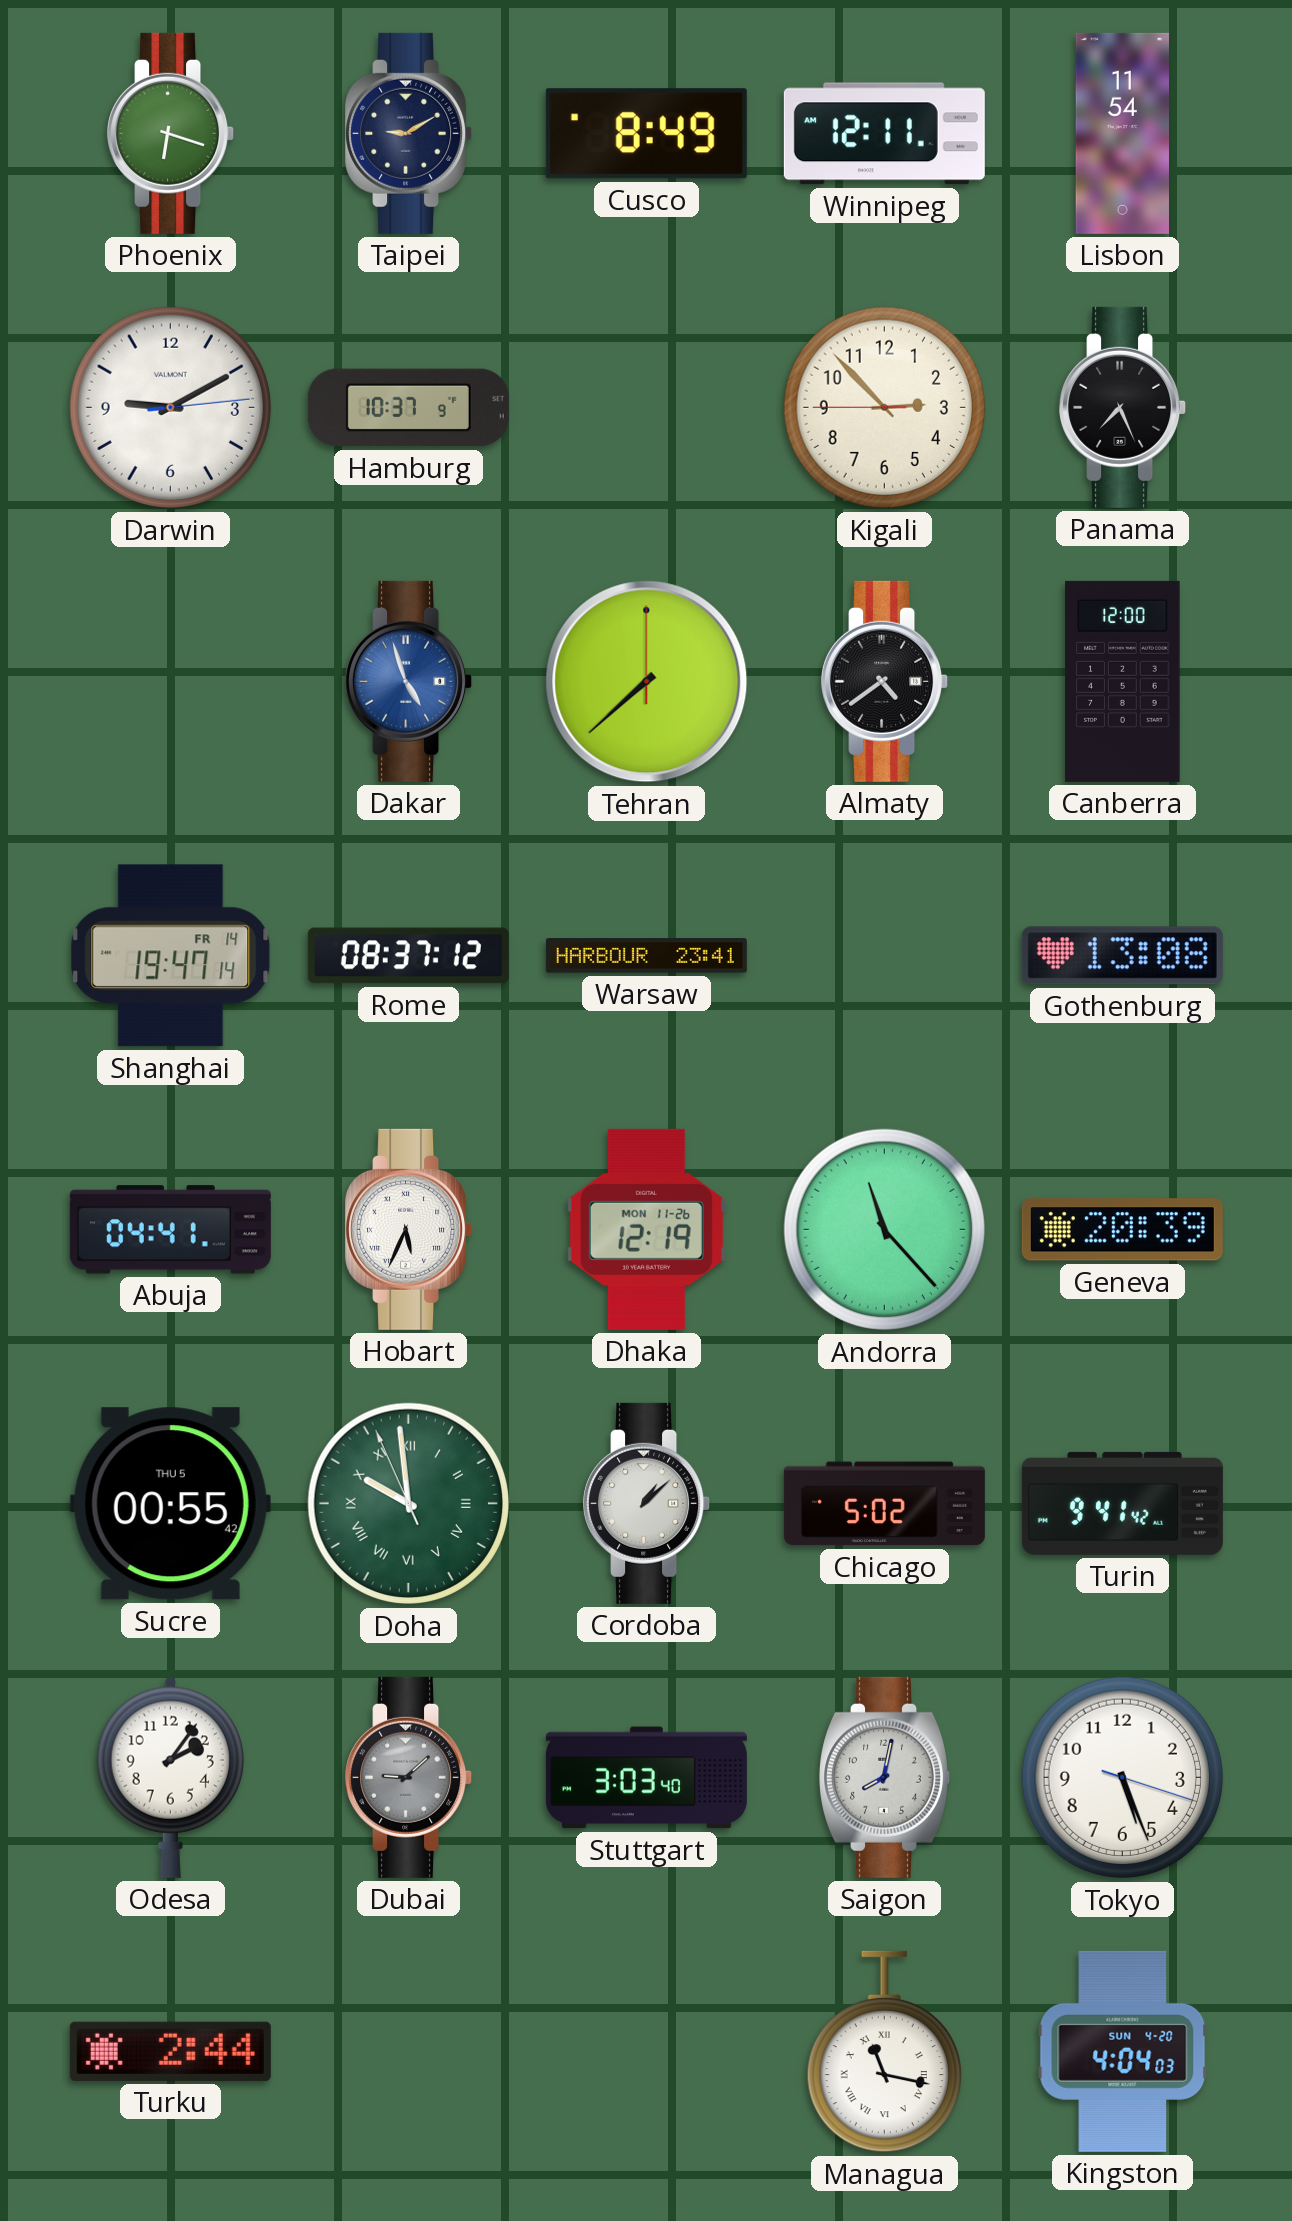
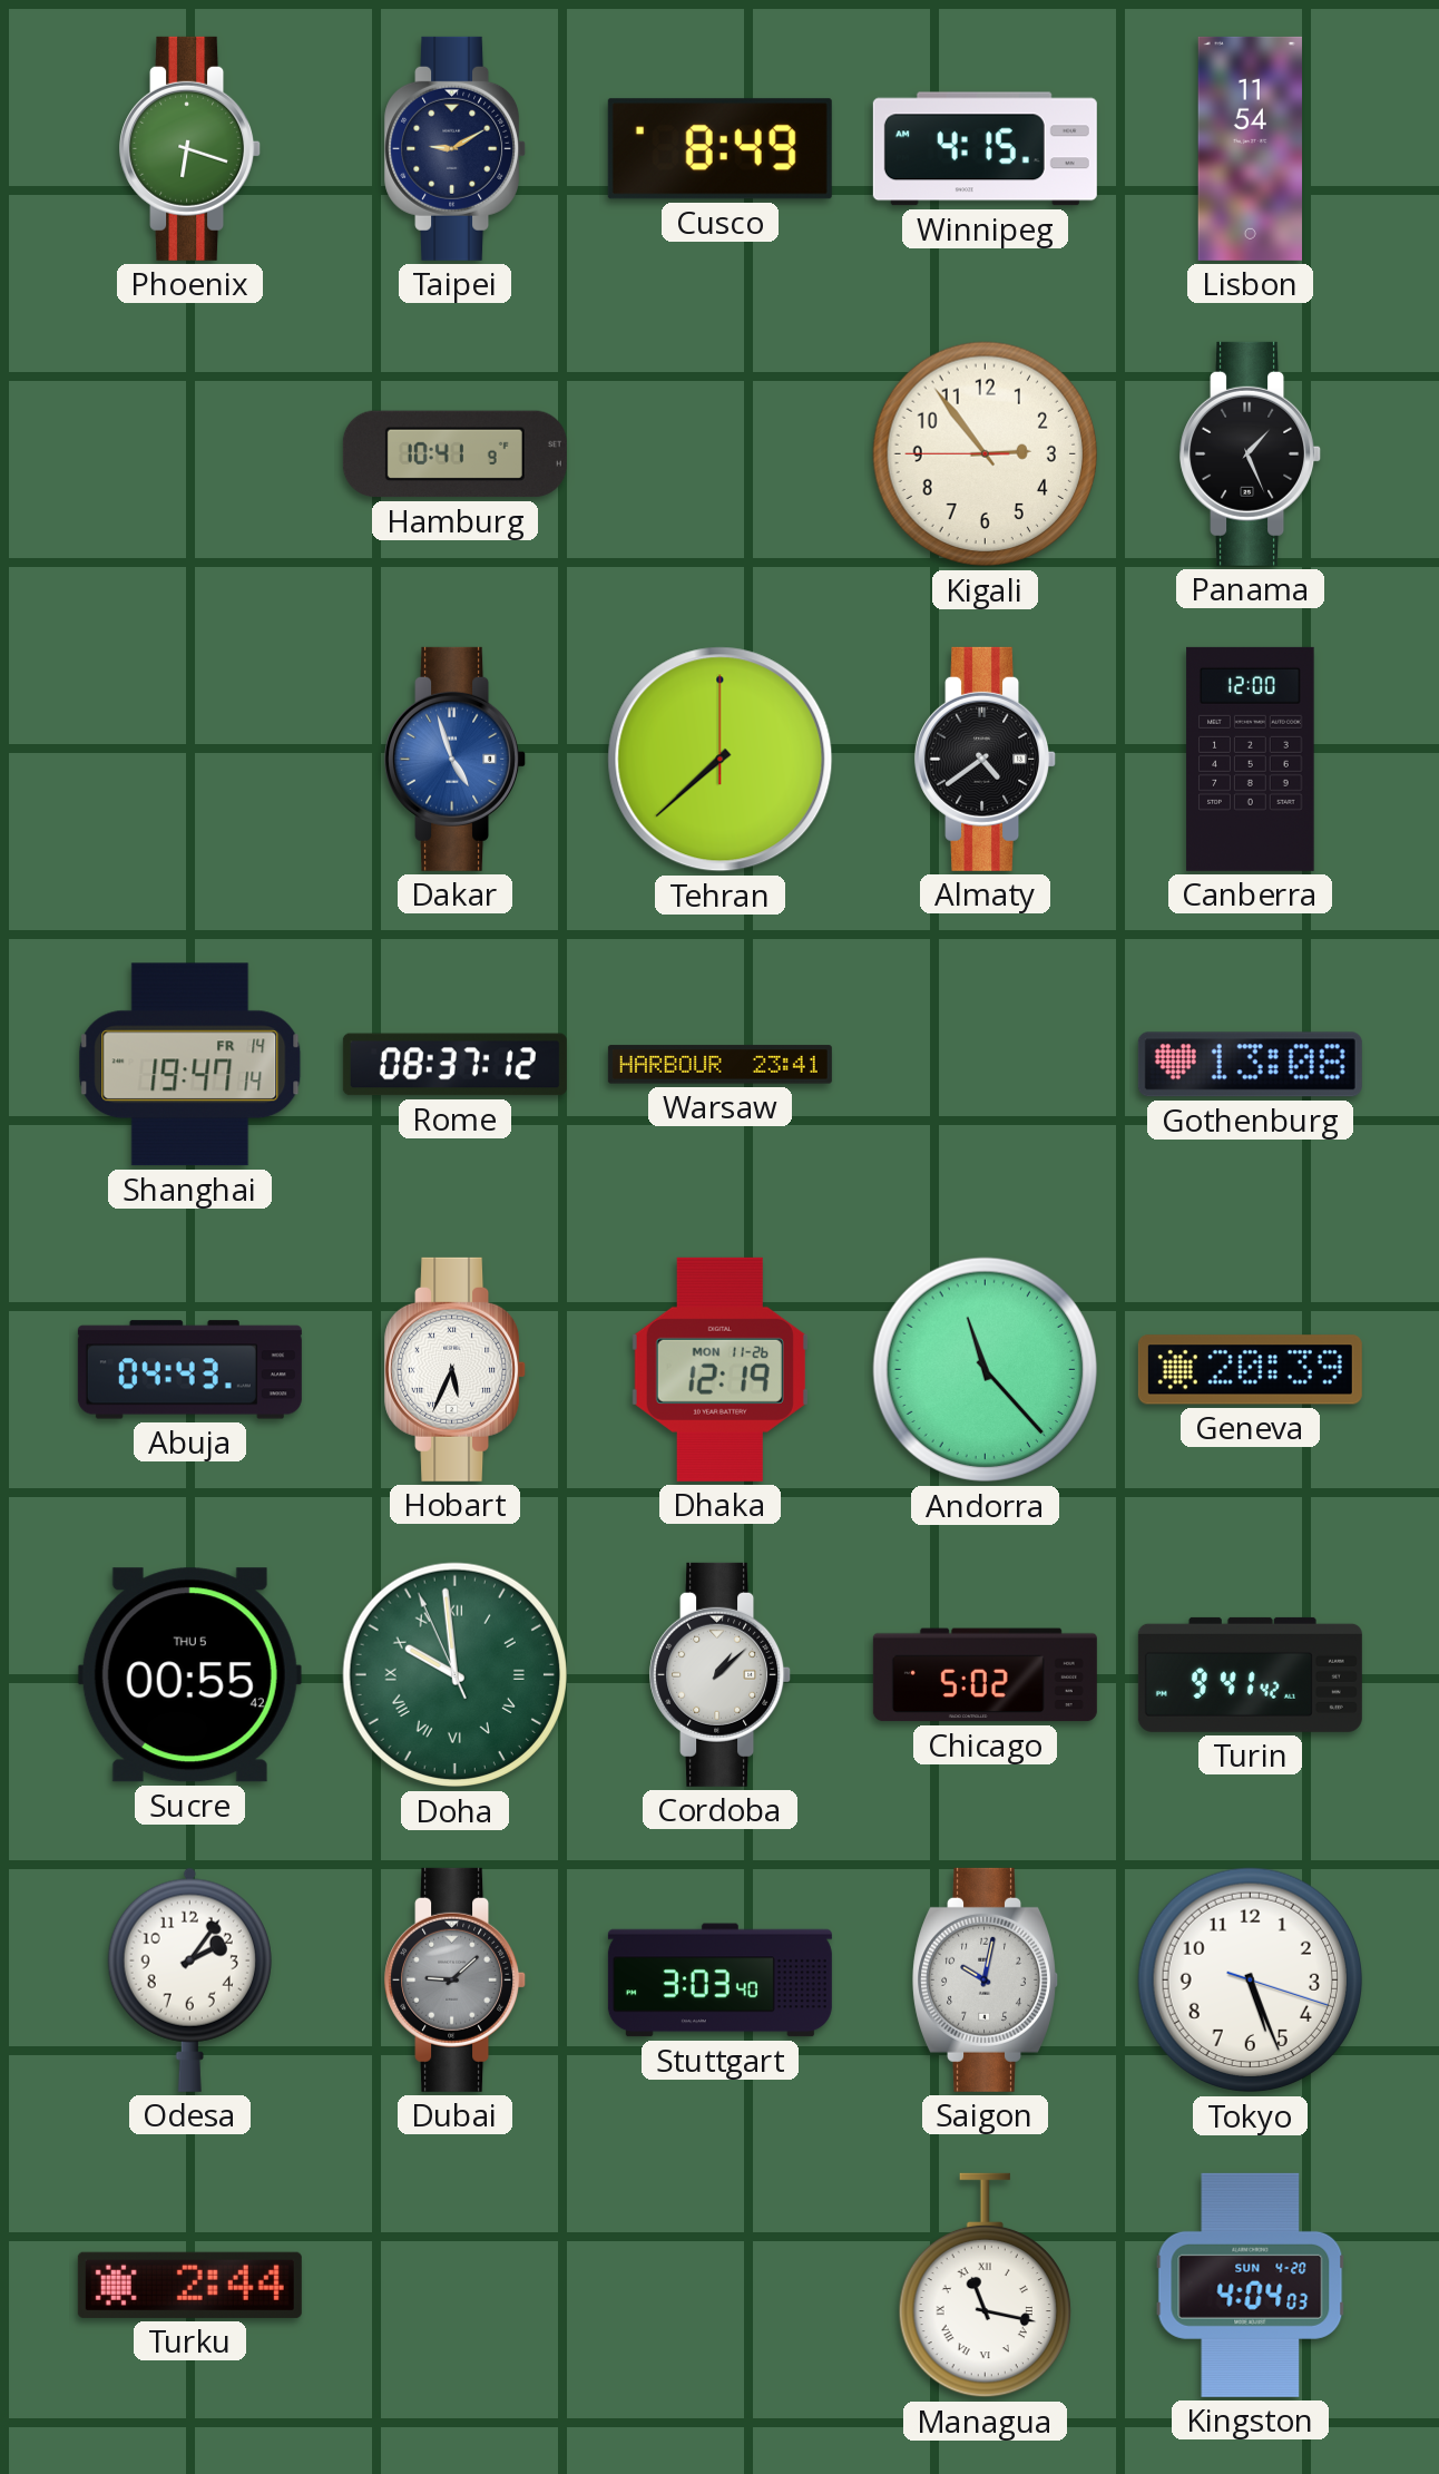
Winnipeg: 12:11 -> 4:15
Darwin: 9:10 -> none
Hamburg: 10:37 -> 10:41
Kigali: 2:52 -> 2:53
Panama: 7:26 -> 1:26
Abuja: 04:41 -> 04:43
Saigon: 8:02 -> 10:02
